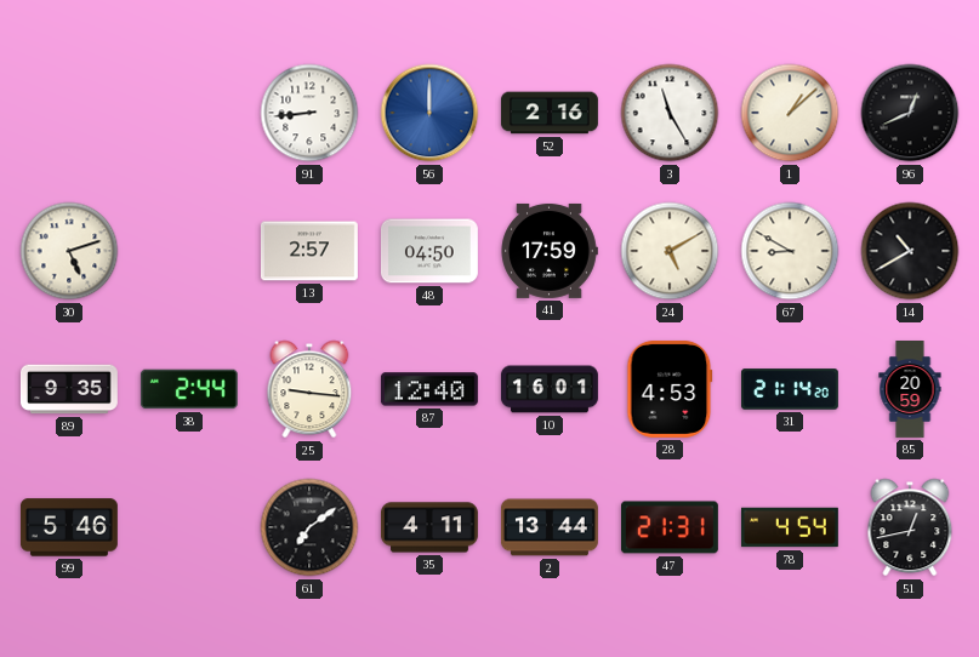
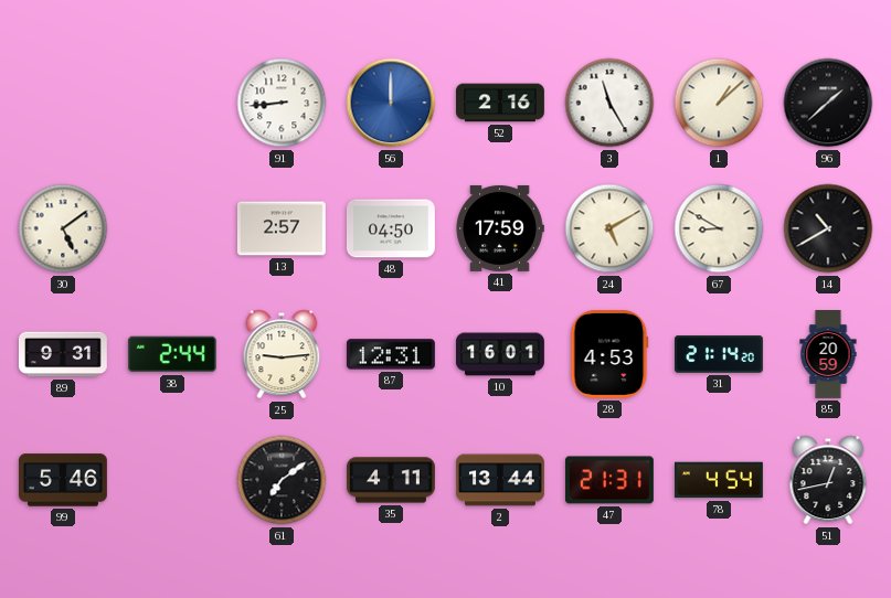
96: 12:41 -> 1:38
30: 5:12 -> 5:09
89: 9:35 -> 9:31
25: 9:16 -> 9:14
87: 12:40 -> 12:31
